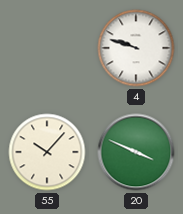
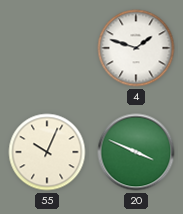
4: 9:48 -> 1:48
55: 10:07 -> 10:04
